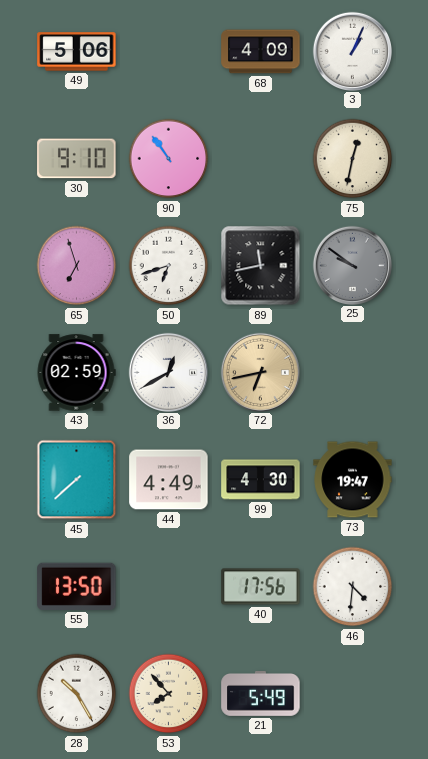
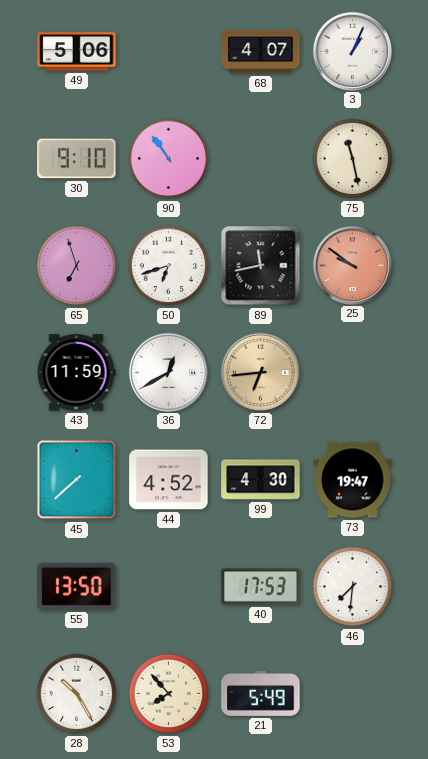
68: 4:09 -> 4:07
75: 12:32 -> 11:28
25 dial: grey -> salmon
43: 02:59 -> 11:59
72: 6:43 -> 6:44
44: 4:49 -> 4:52
40: 17:56 -> 17:53
46: 4:31 -> 7:31
